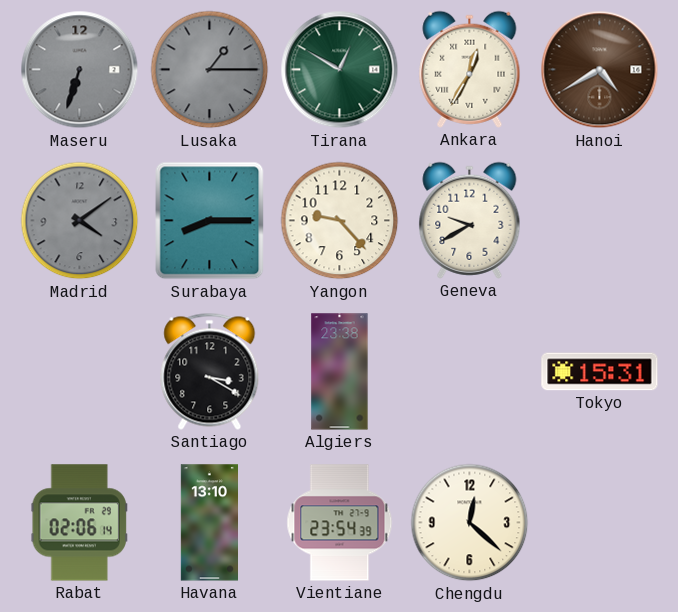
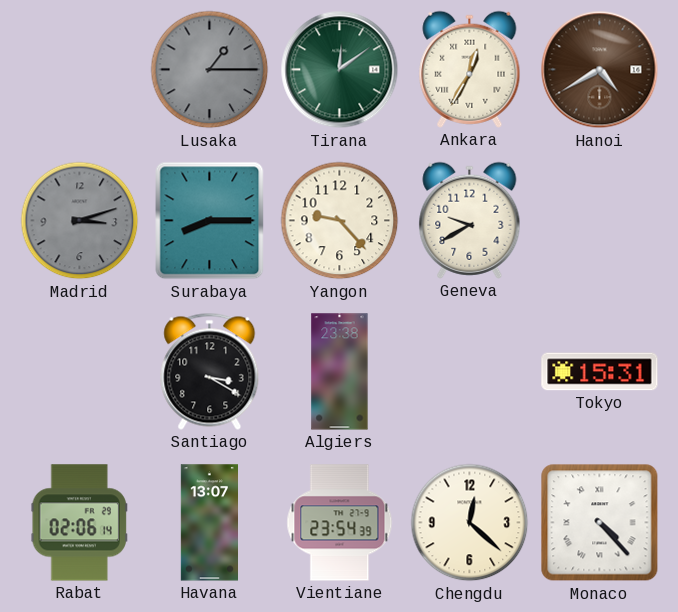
Maseru: 6:33 -> none
Tirana: 12:50 -> 12:09
Madrid: 4:09 -> 3:12
Havana: 13:10 -> 13:07
Monaco: none -> 4:23
